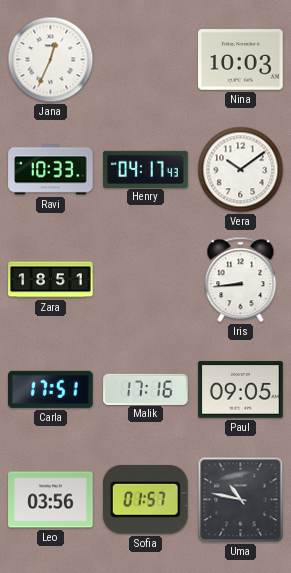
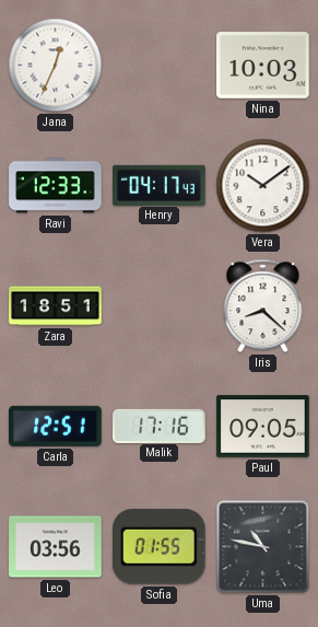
Ravi: 10:33 -> 12:33
Iris: 8:44 -> 8:22
Carla: 17:51 -> 12:51
Sofia: 01:57 -> 01:55
